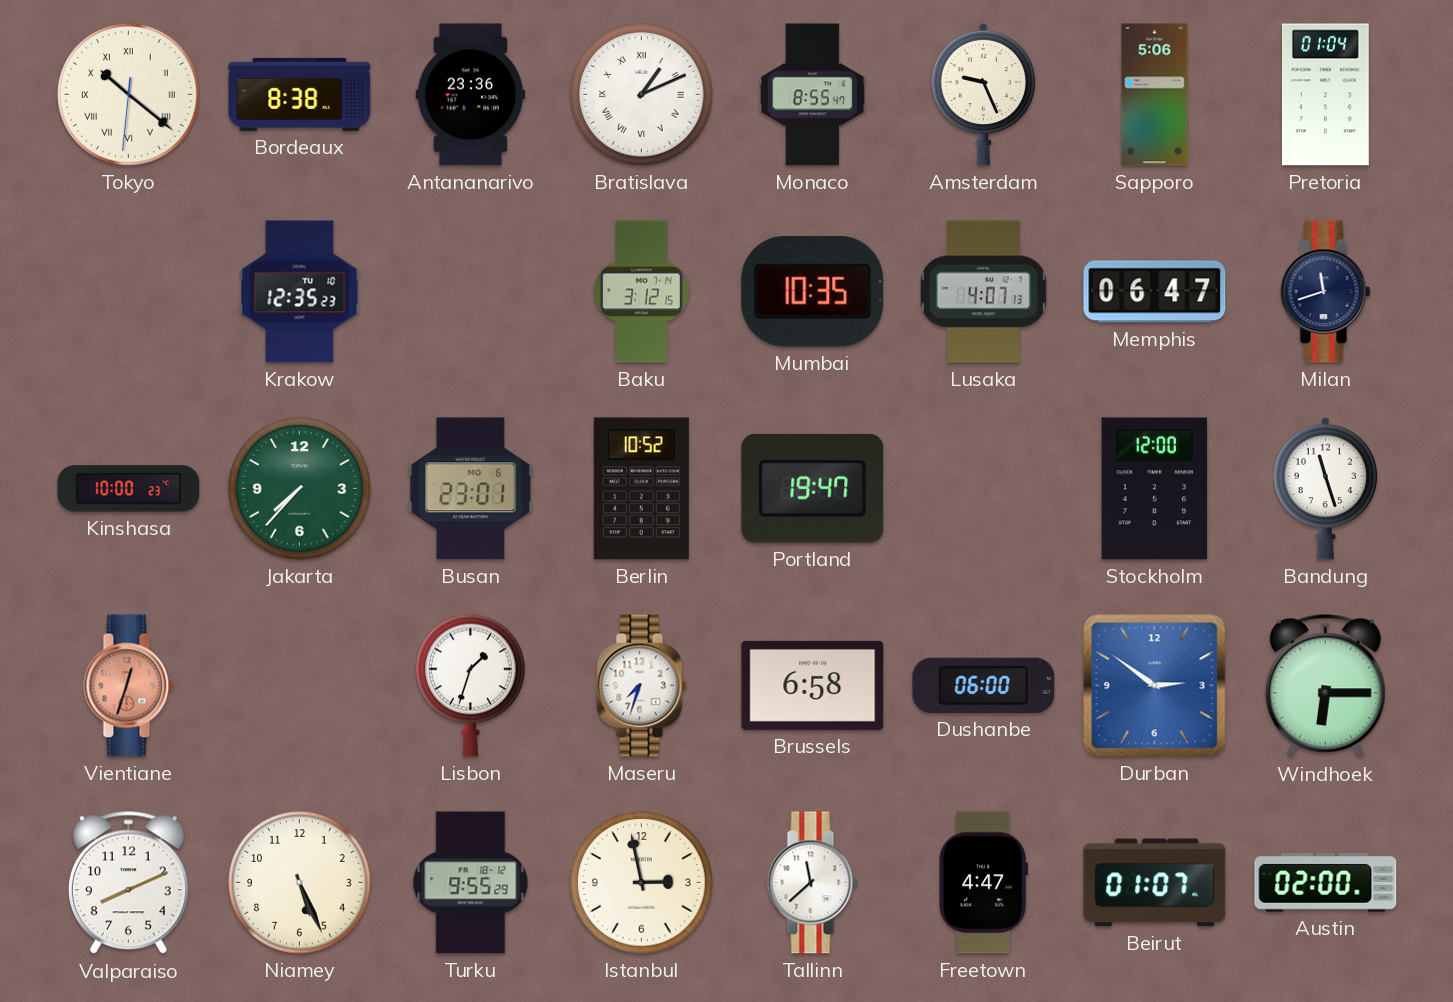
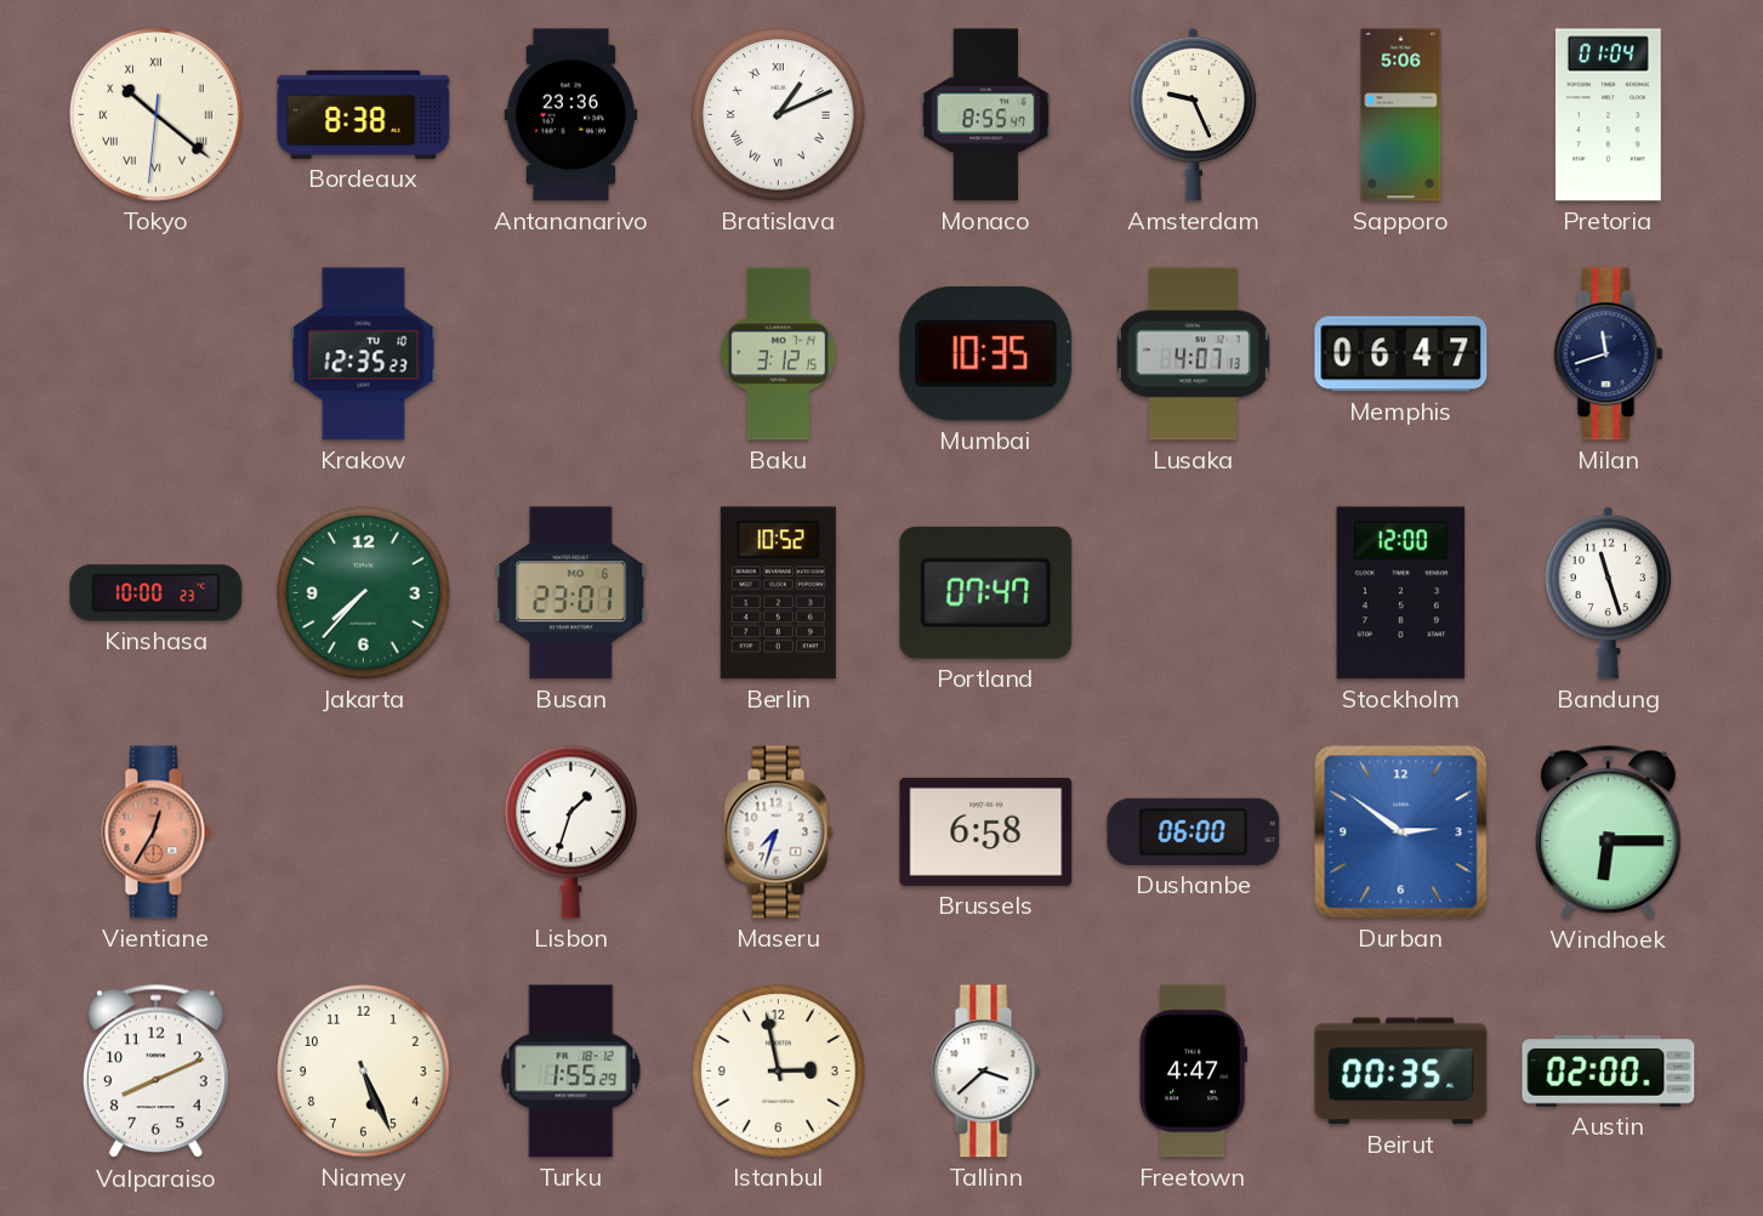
Portland: 19:47 -> 07:47
Vientiane: 12:33 -> 12:35
Turku: 9:55 -> 1:55
Tallinn: 11:38 -> 3:38
Beirut: 01:07 -> 00:35
